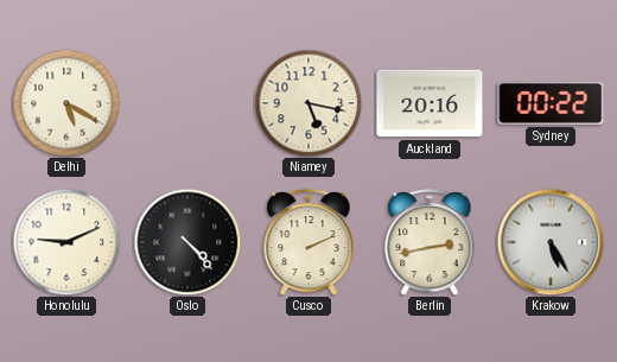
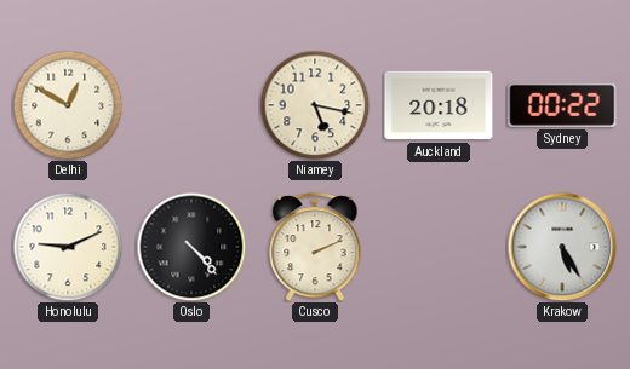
Delhi: 5:20 -> 12:50
Auckland: 20:16 -> 20:18
Berlin: 2:43 -> none
